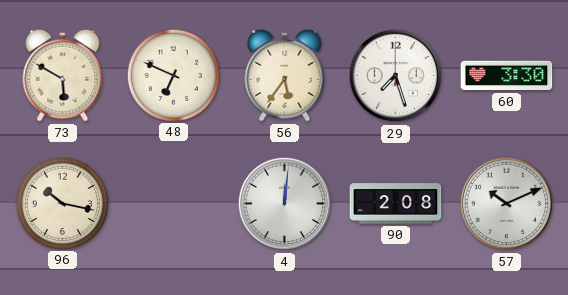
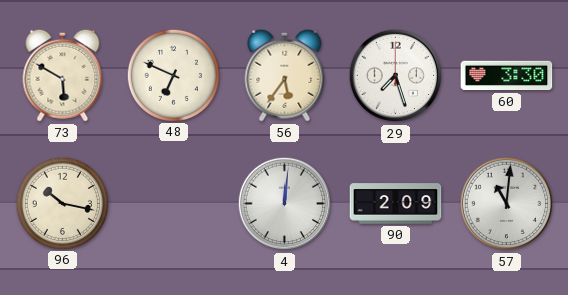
90: 2:08 -> 2:09
57: 10:11 -> 11:01
